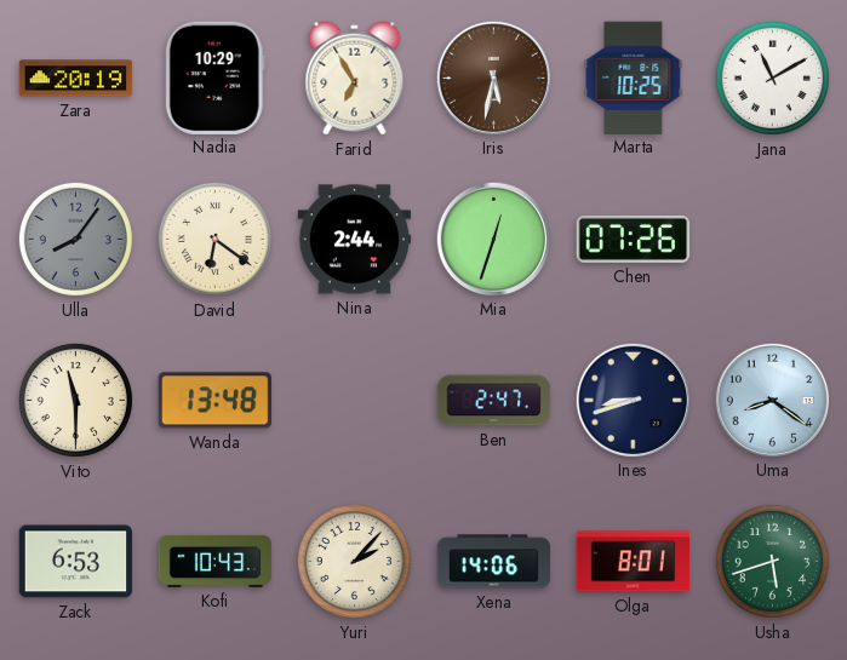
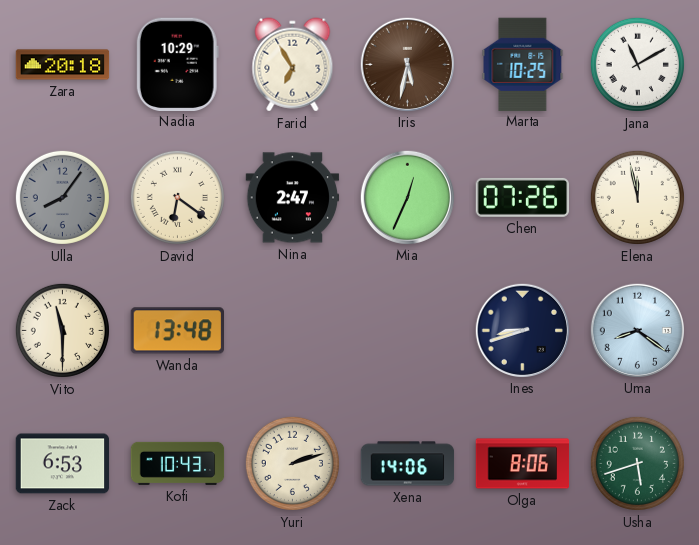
Zara: 20:19 -> 20:18
Nina: 2:44 -> 2:47
Mia: 12:33 -> 12:34
Elena: none -> 11:58
Ben: 2:47 -> none
Yuri: 2:07 -> 2:12
Olga: 8:01 -> 8:06
